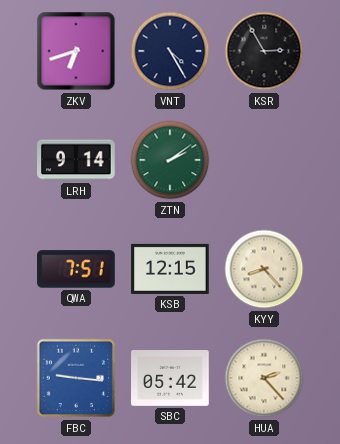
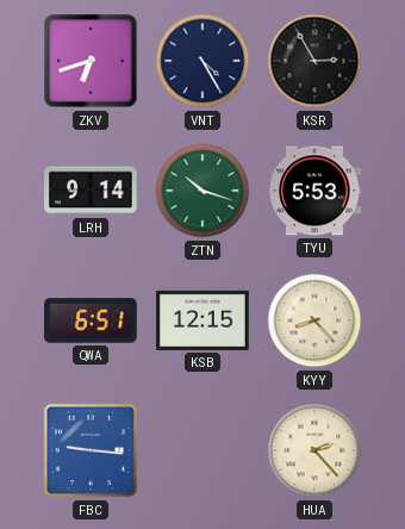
ZTN: 2:09 -> 10:18
TYU: none -> 5:53
QWA: 7:51 -> 6:51
SBC: 05:42 -> none
